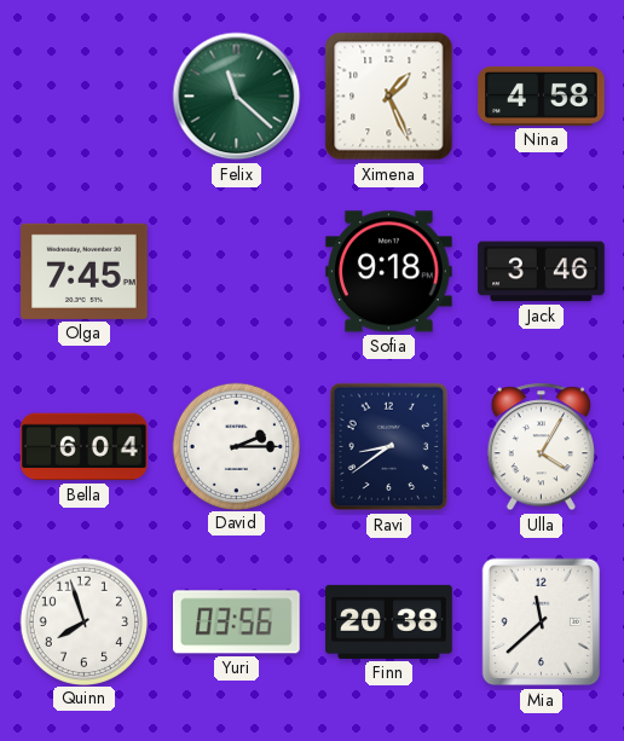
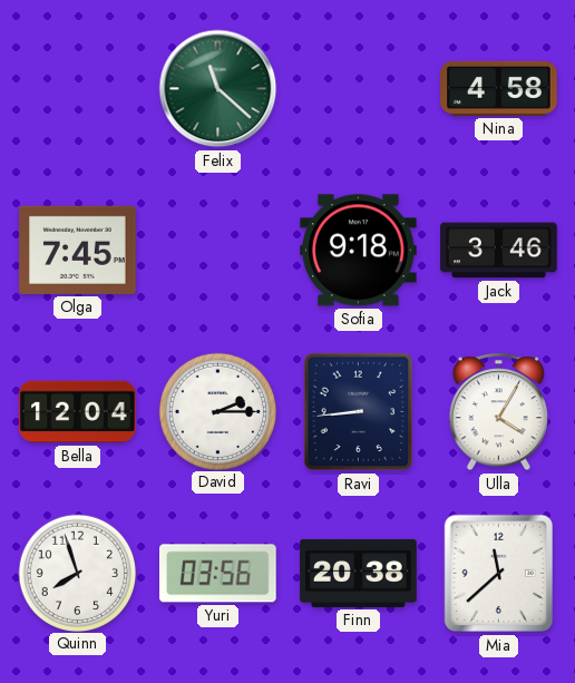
Ximena: 1:26 -> none
Bella: 6:04 -> 12:04
Ravi: 8:39 -> 8:44
